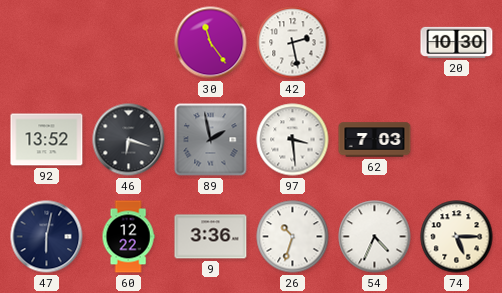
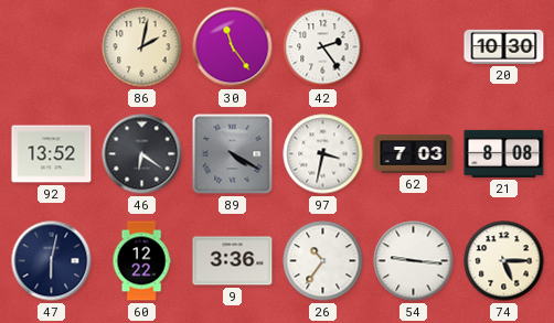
86: none -> 2:02
42: 2:28 -> 2:24
46: 6:18 -> 6:21
89: 1:58 -> 4:20
97: 3:29 -> 3:32
21: none -> 8:08
26: 10:33 -> 10:36
54: 4:34 -> 9:16
